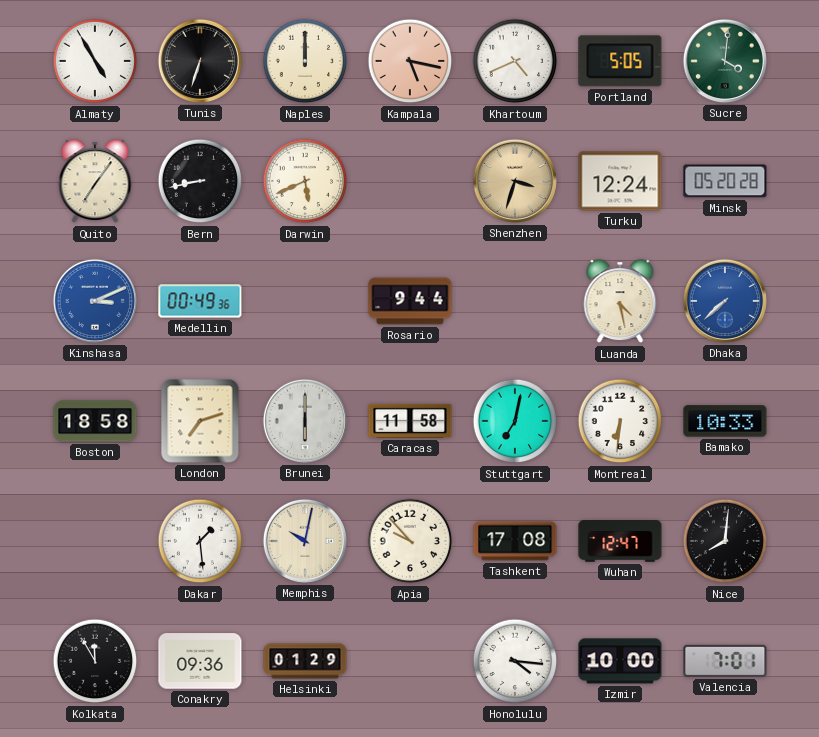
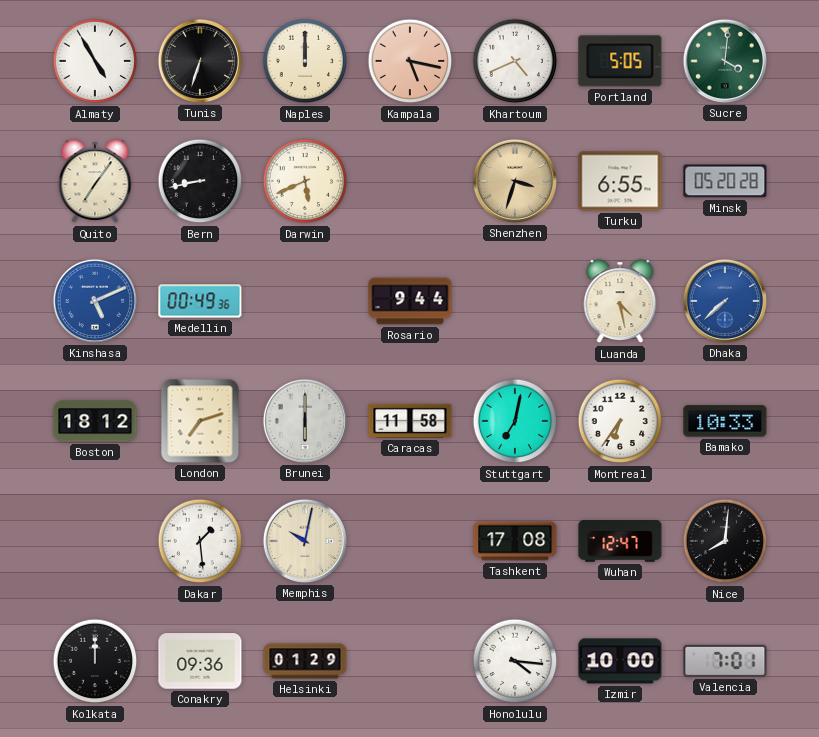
Turku: 12:24 -> 6:55
Kinshasa: 3:11 -> 5:11
Boston: 18:58 -> 18:12
Montreal: 6:31 -> 6:36
Apia: 9:53 -> none
Kolkata: 11:55 -> 12:00
